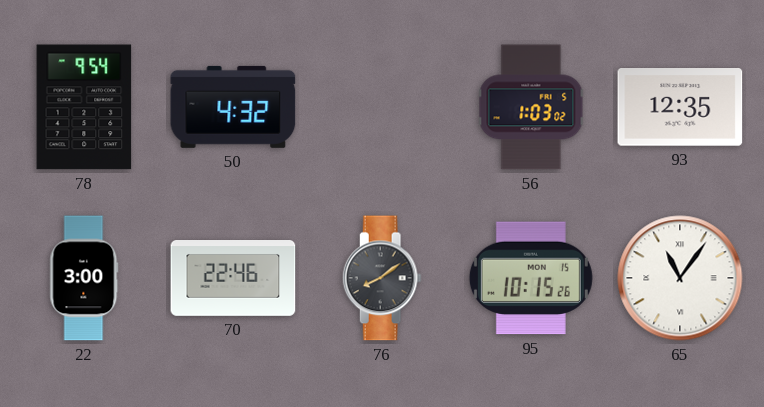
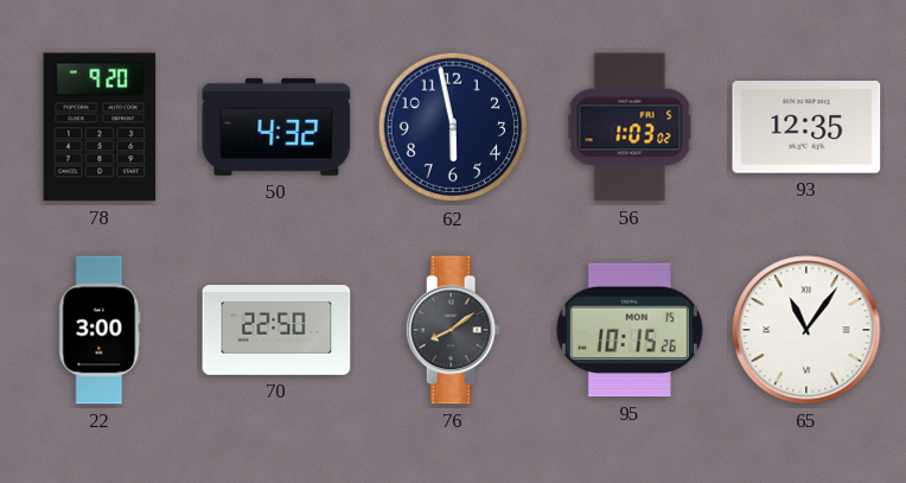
78: 9:54 -> 9:20
62: none -> 5:58
70: 22:46 -> 22:50
